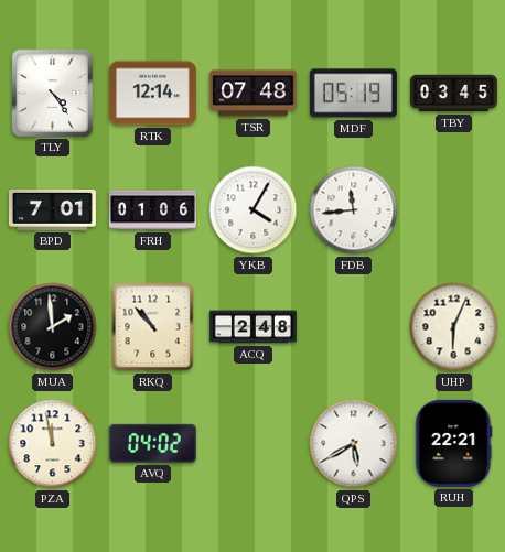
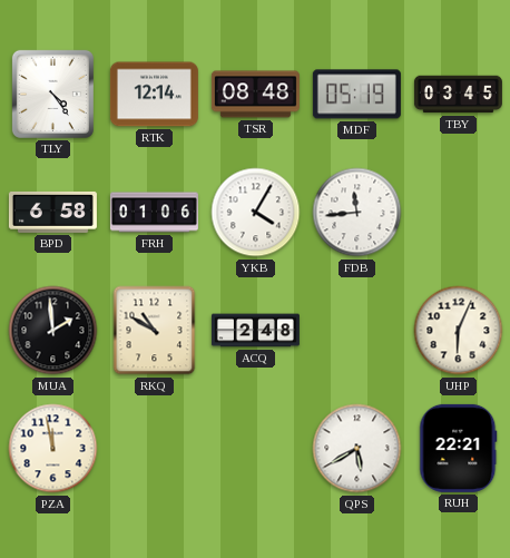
TSR: 07:48 -> 08:48
BPD: 7:01 -> 6:58
RKQ: 10:53 -> 10:50
AVQ: 04:02 -> none
